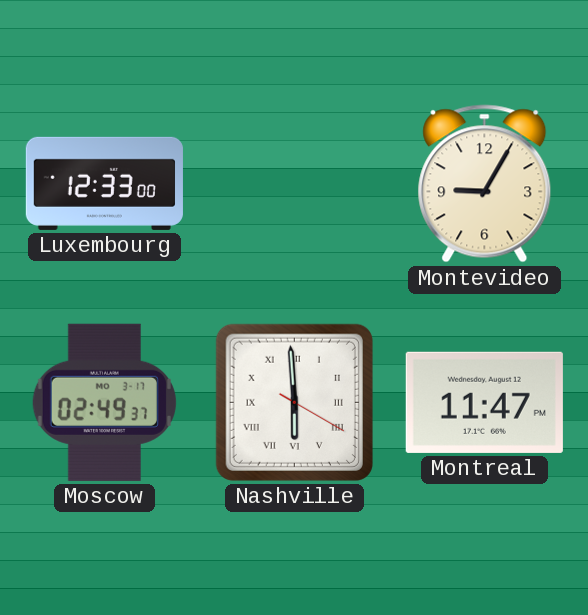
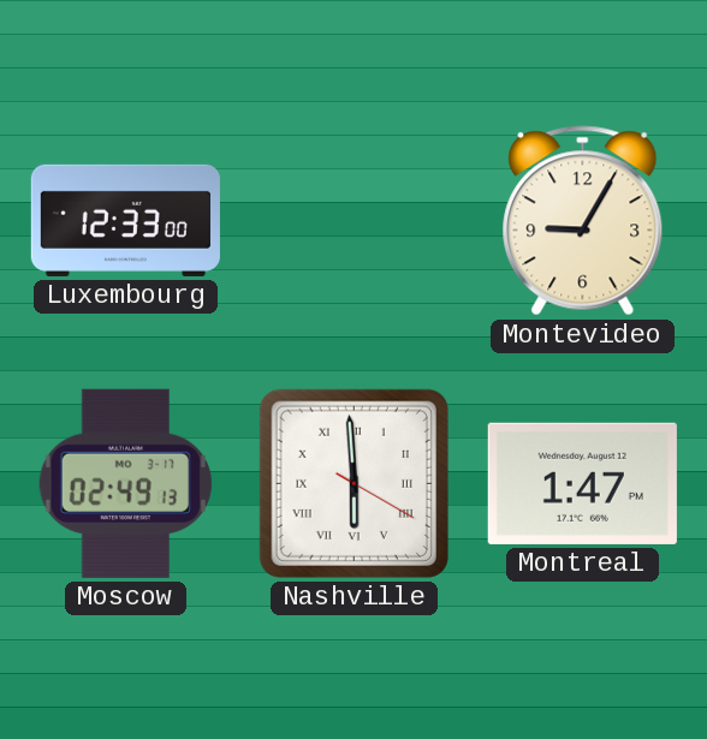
Moscow: 02:49:37 -> 02:49:13
Montreal: 11:47 -> 1:47
